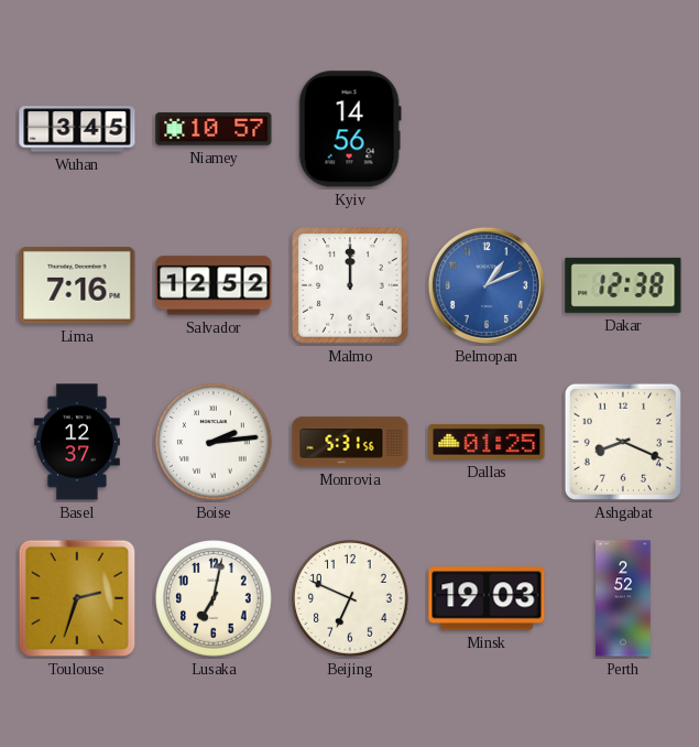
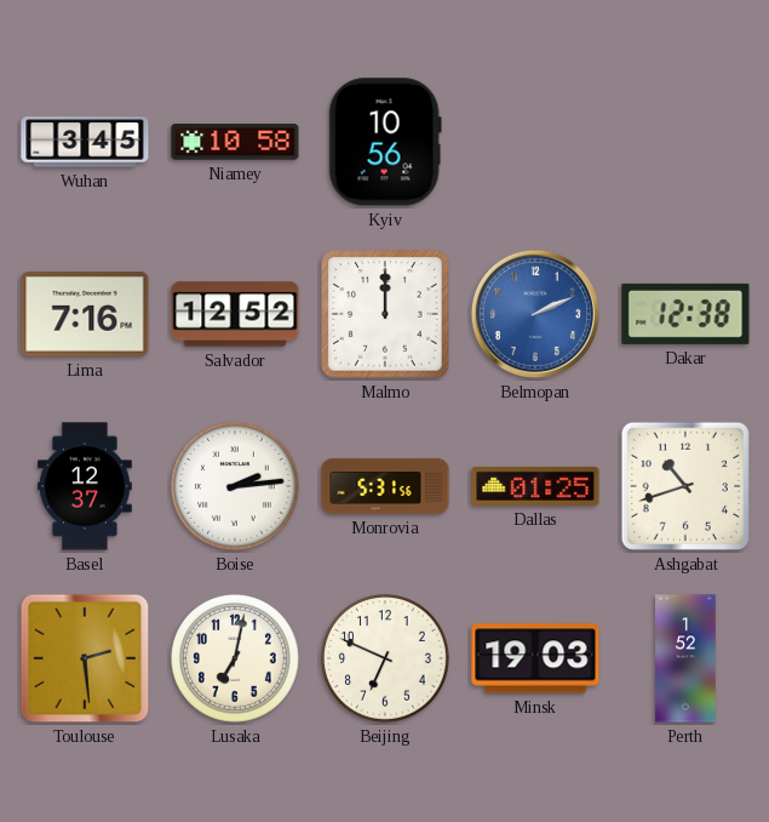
Niamey: 10:57 -> 10:58
Kyiv: 14:56 -> 10:56
Belmopan: 1:11 -> 2:11
Ashgabat: 8:19 -> 10:42
Toulouse: 2:33 -> 2:29
Perth: 2:52 -> 1:52
